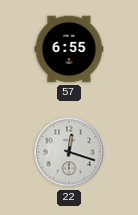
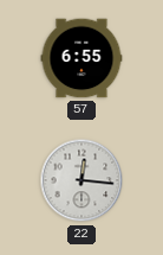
22: 12:18 -> 12:16
